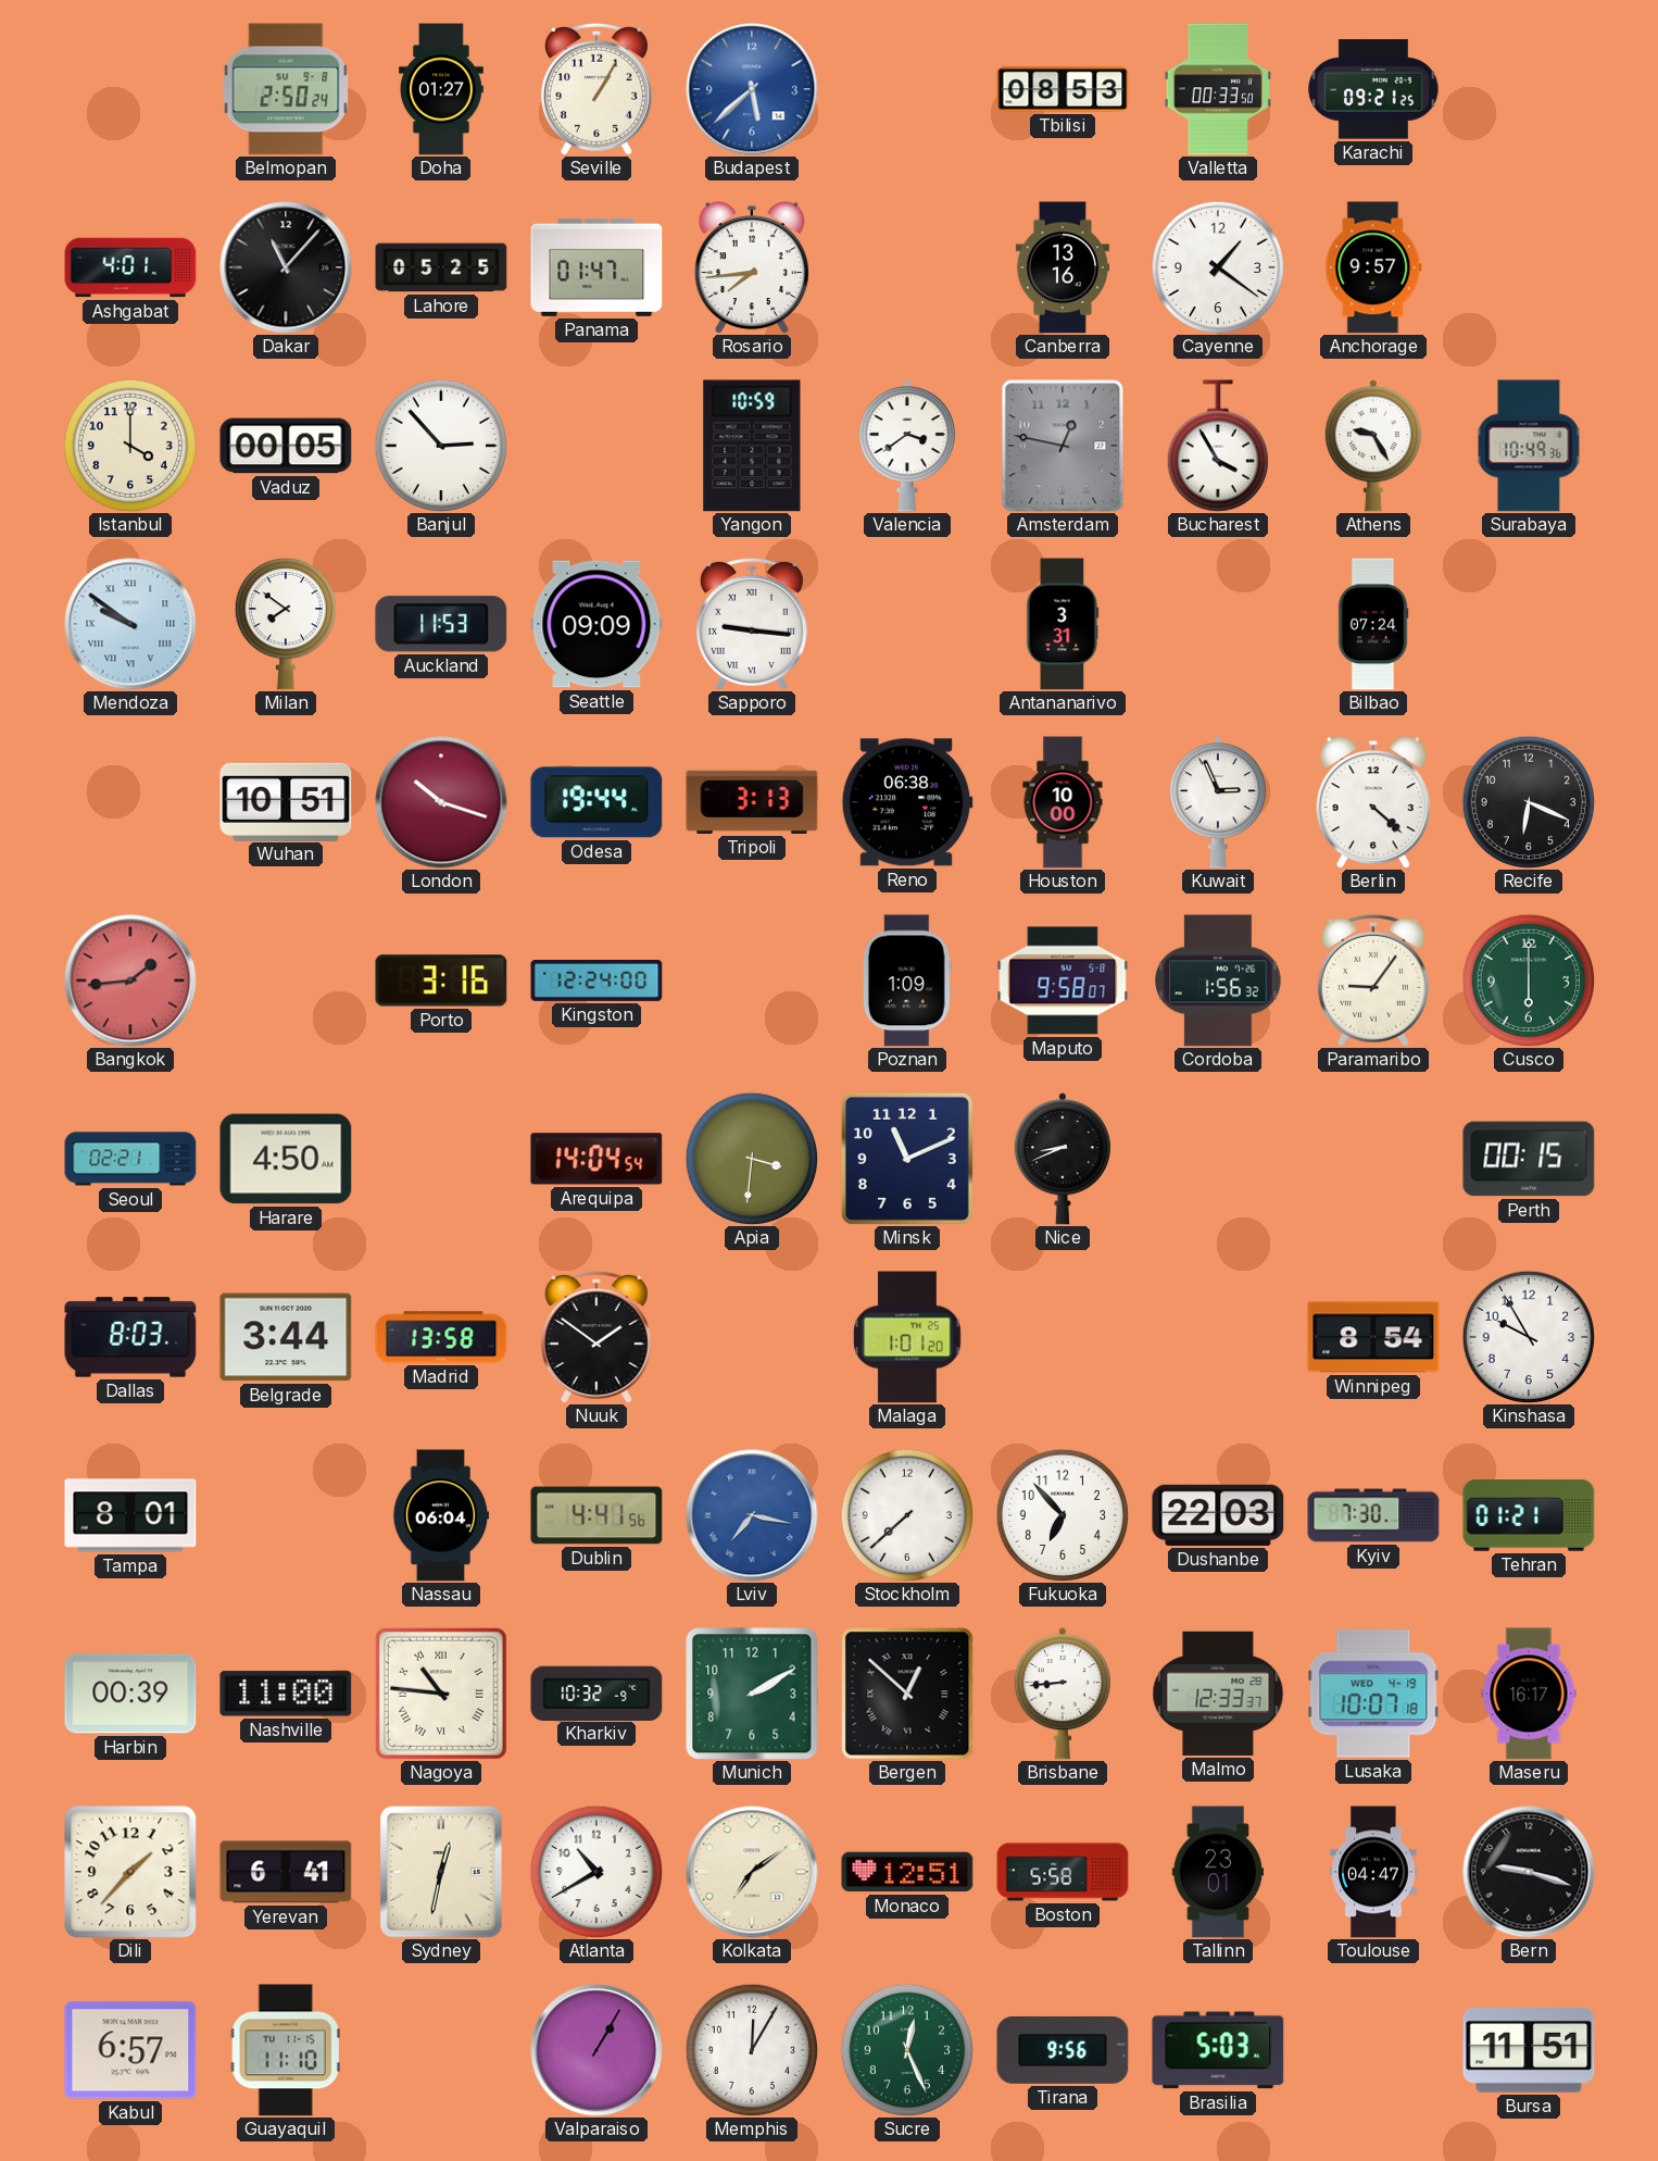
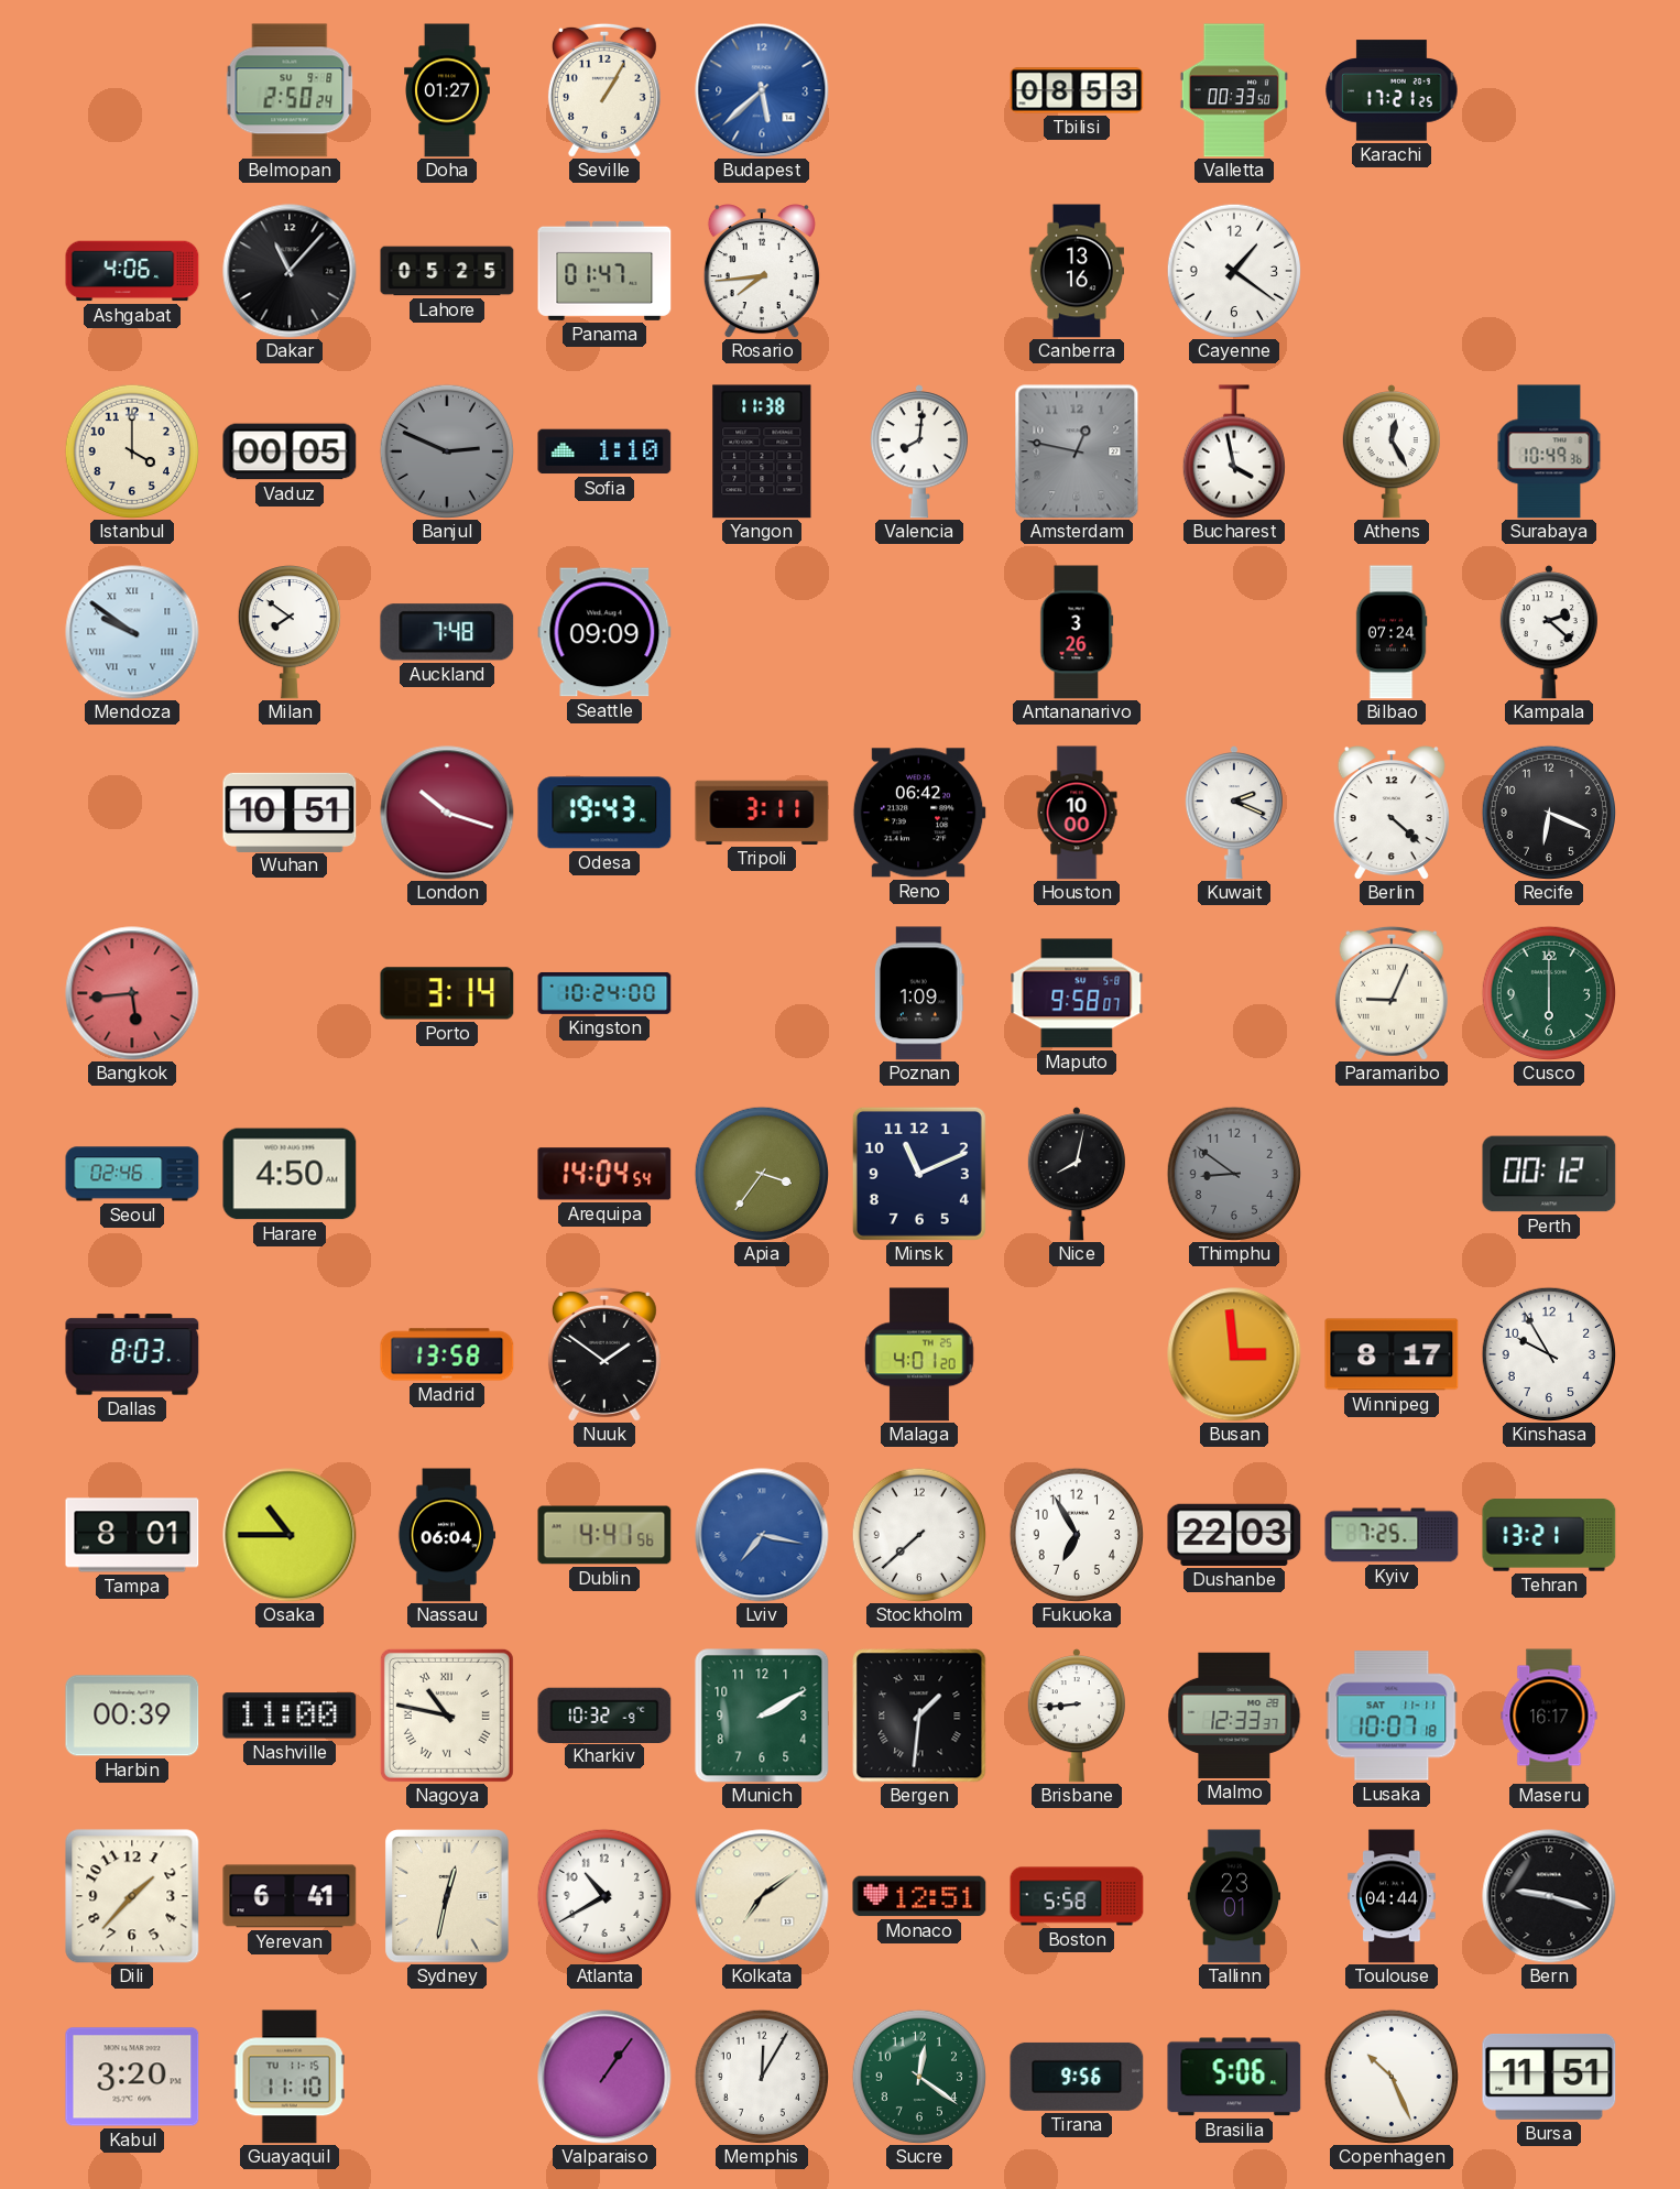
Karachi: 09:21 -> 17:21
Ashgabat: 4:01 -> 4:06
Anchorage: 9:57 -> none
Banjul: 2:53 -> 2:49
Banjul dial: white -> grey
Sofia: none -> 1:10
Yangon: 10:59 -> 11:38
Valencia: 3:39 -> 8:01
Bucharest: 3:55 -> 3:58
Athens: 9:25 -> 12:25
Auckland: 11:53 -> 7:48
Sapporo: 9:16 -> none
Antananarivo: 3:31 -> 3:26
Kampala: none -> 2:22
Odesa: 19:44 -> 19:43
Tripoli: 3:13 -> 3:11
Reno: 06:38 -> 06:42
Kuwait: 2:56 -> 2:19
Bangkok: 1:44 -> 5:44
Porto: 3:16 -> 3:14
Kingston: 12:24 -> 10:24
Cordoba: 1:56 -> none
Paramaribo: 9:06 -> 9:04
Seoul: 02:21 -> 02:46
Apia: 3:31 -> 3:36
Nice: 8:41 -> 8:02
Thimphu: none -> 8:51
Perth: 00:15 -> 00:12
Belgrade: 3:44 -> none
Malaga: 1:01 -> 4:01
Busan: none -> 2:59
Winnipeg: 8:54 -> 8:17
Osaka: none -> 10:45
Fukuoka: 6:53 -> 6:55
Kyiv: 7:30 -> 7:25
Tehran: 01:21 -> 13:21
Nagoya: 10:46 -> 10:47
Bergen: 12:52 -> 1:31
Lusaka date: WED 4-19 -> SAT 11-11
Toulouse: 04:47 -> 04:44
Kabul: 6:57 -> 3:20
Valparaiso: 1:05 -> 1:06
Sucre: 12:26 -> 12:21
Brasilia: 5:03 -> 5:06
Copenhagen: none -> 10:26
